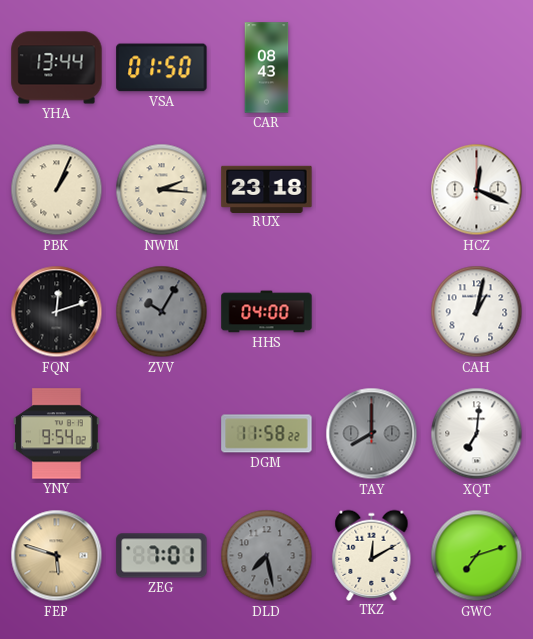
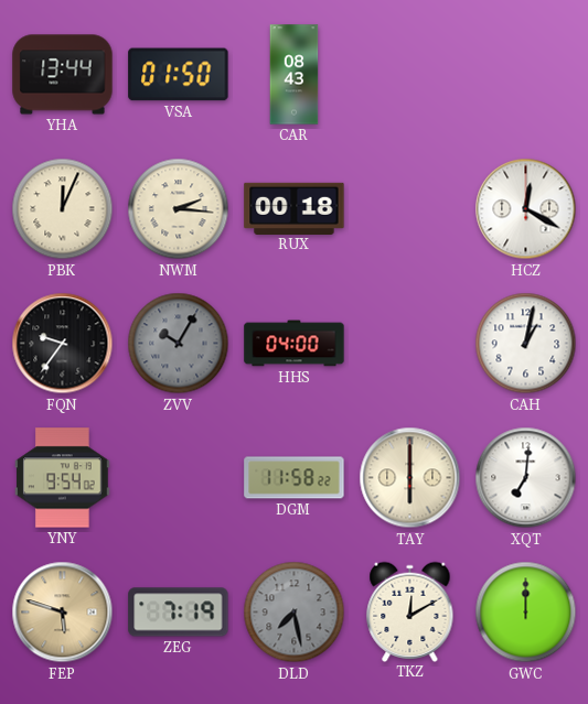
PBK: 1:04 -> 12:04
RUX: 23:18 -> 00:18
HCZ: 12:19 -> 12:20
FQN: 12:12 -> 9:36
TAY: 8:00 -> 6:00
TAY dial: grey -> cream
ZEG: 7:01 -> 7:19
GWC: 7:12 -> 12:00
